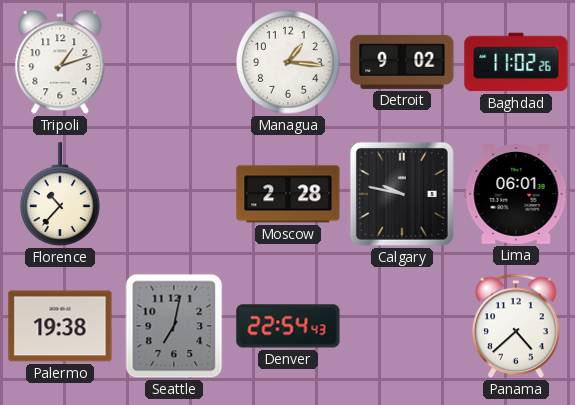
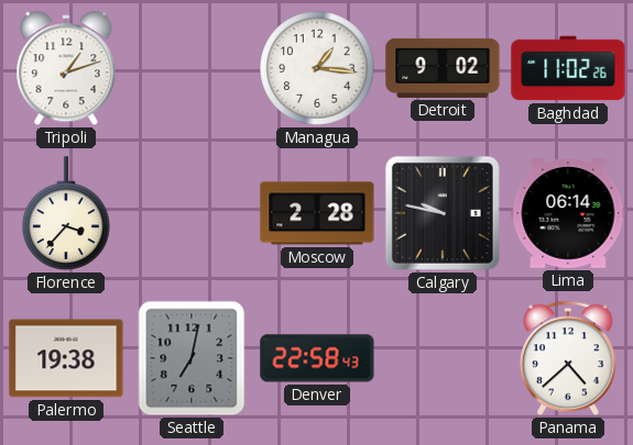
Florence: 10:37 -> 3:37
Lima: 06:01 -> 06:14
Denver: 22:54 -> 22:58
